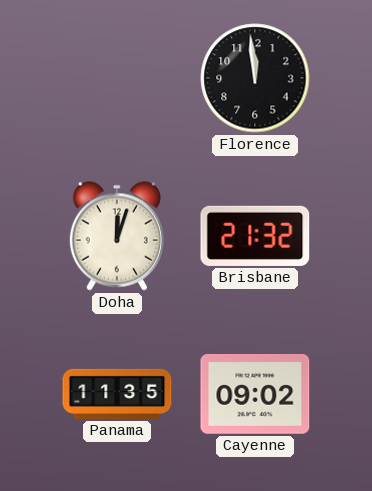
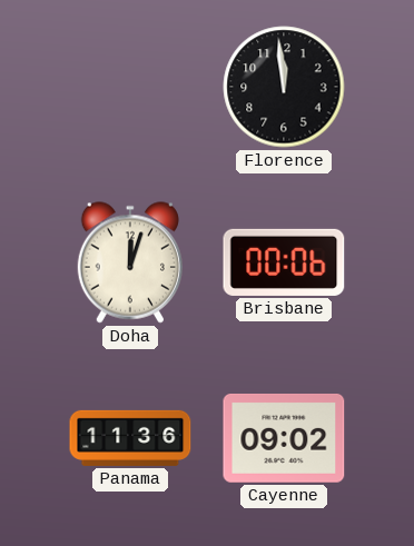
Brisbane: 21:32 -> 00:06
Panama: 11:35 -> 11:36
